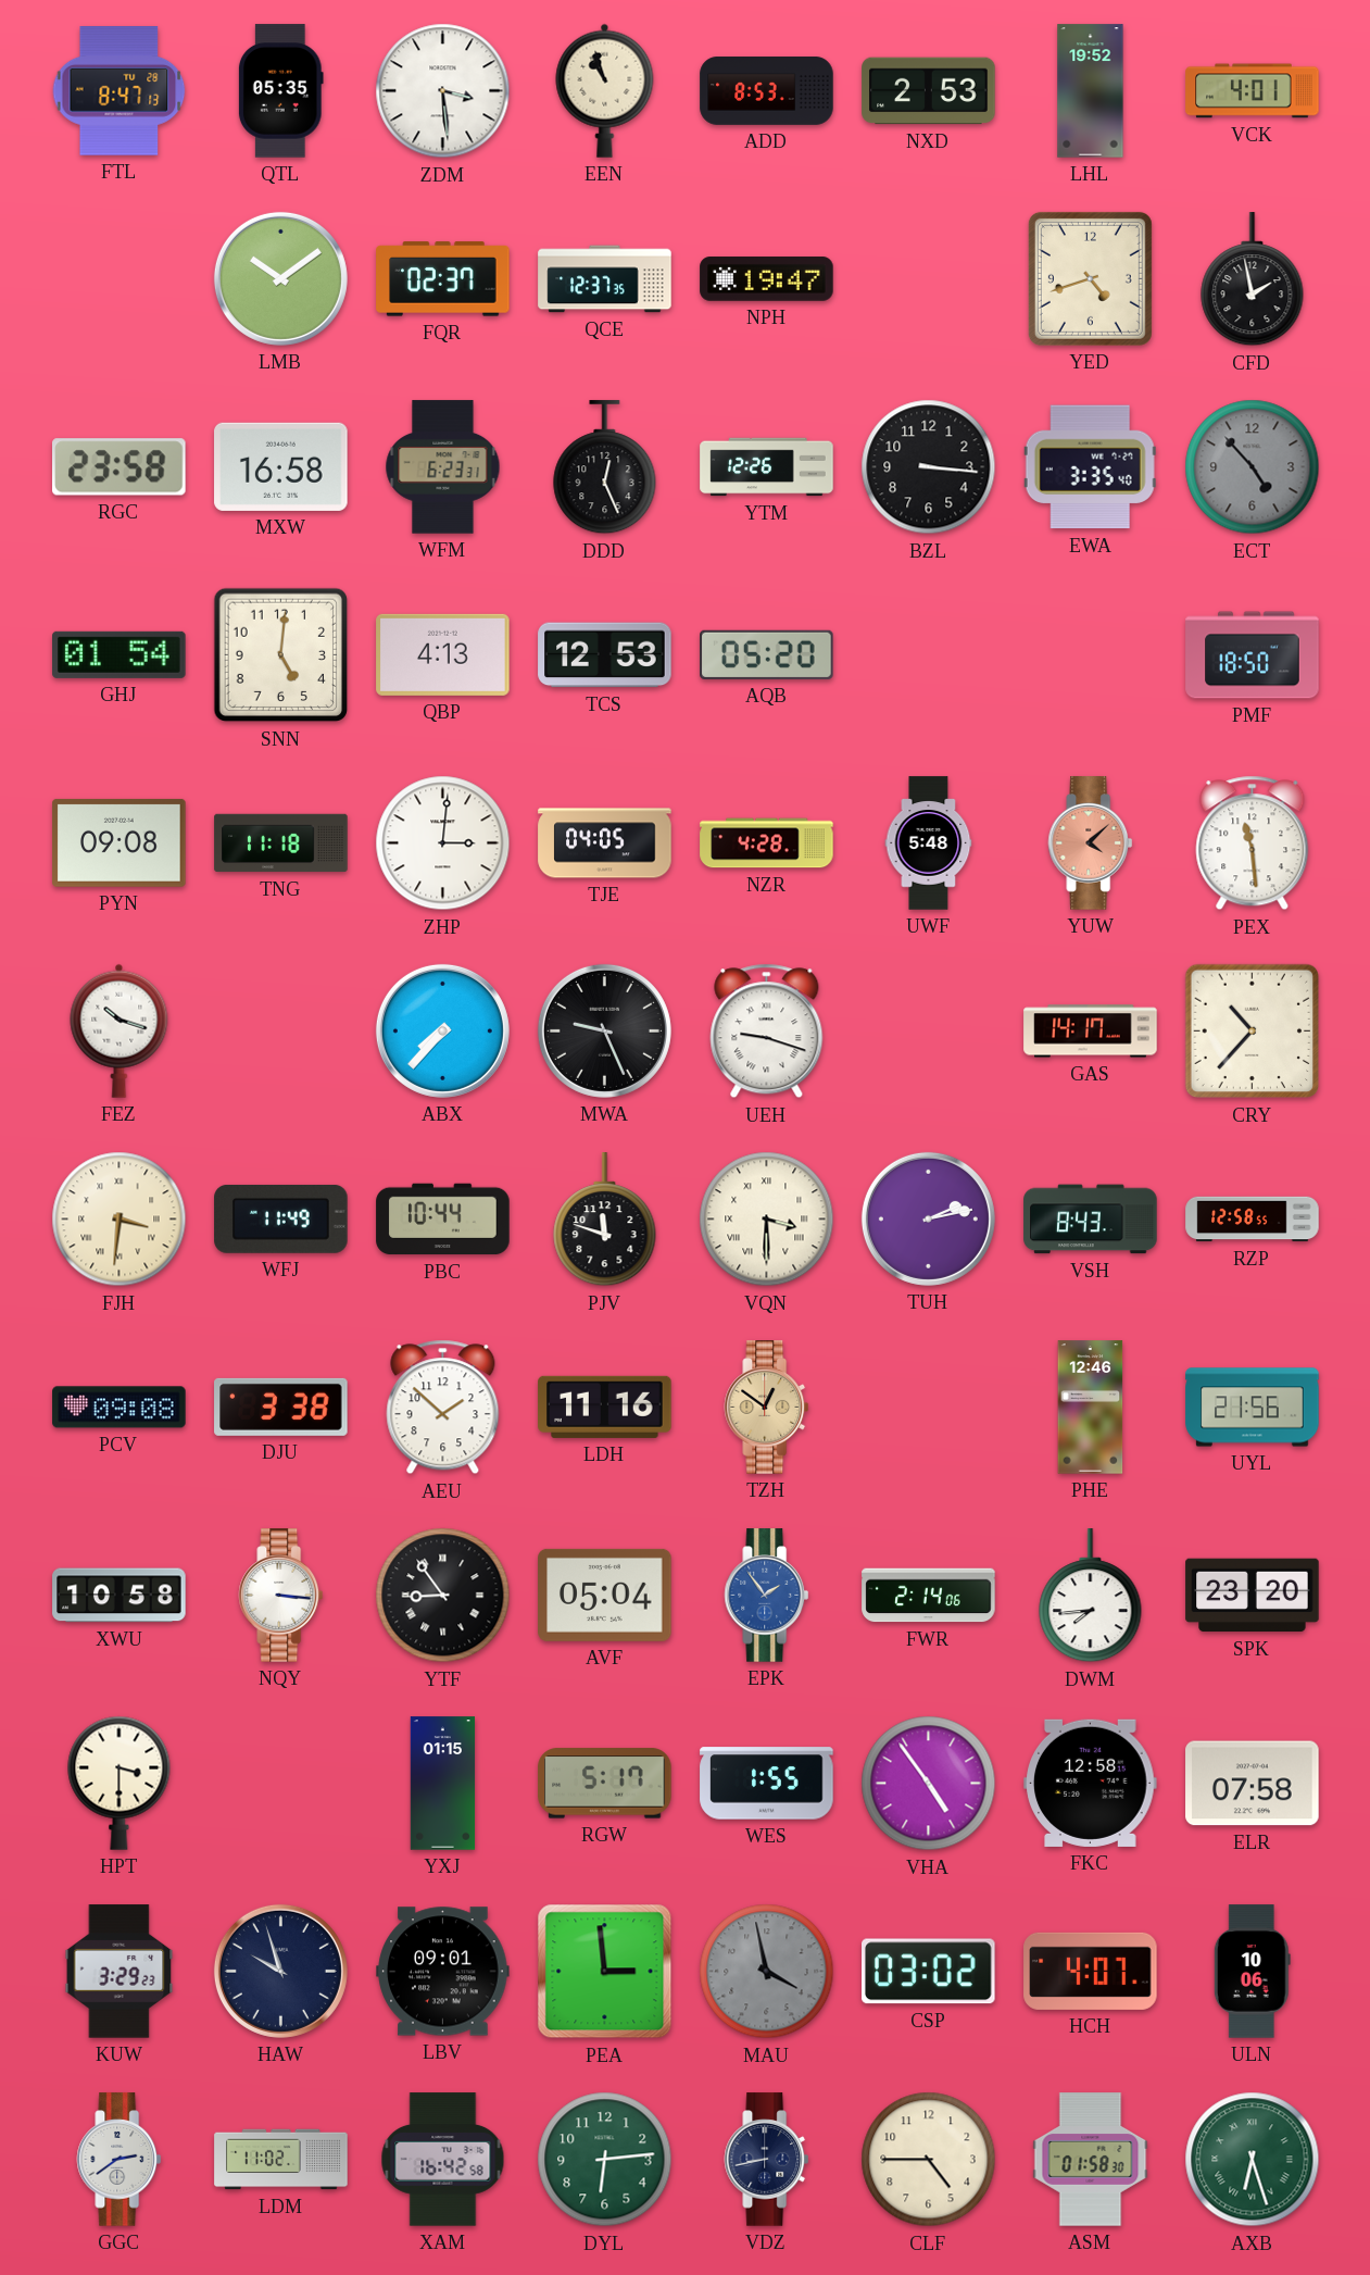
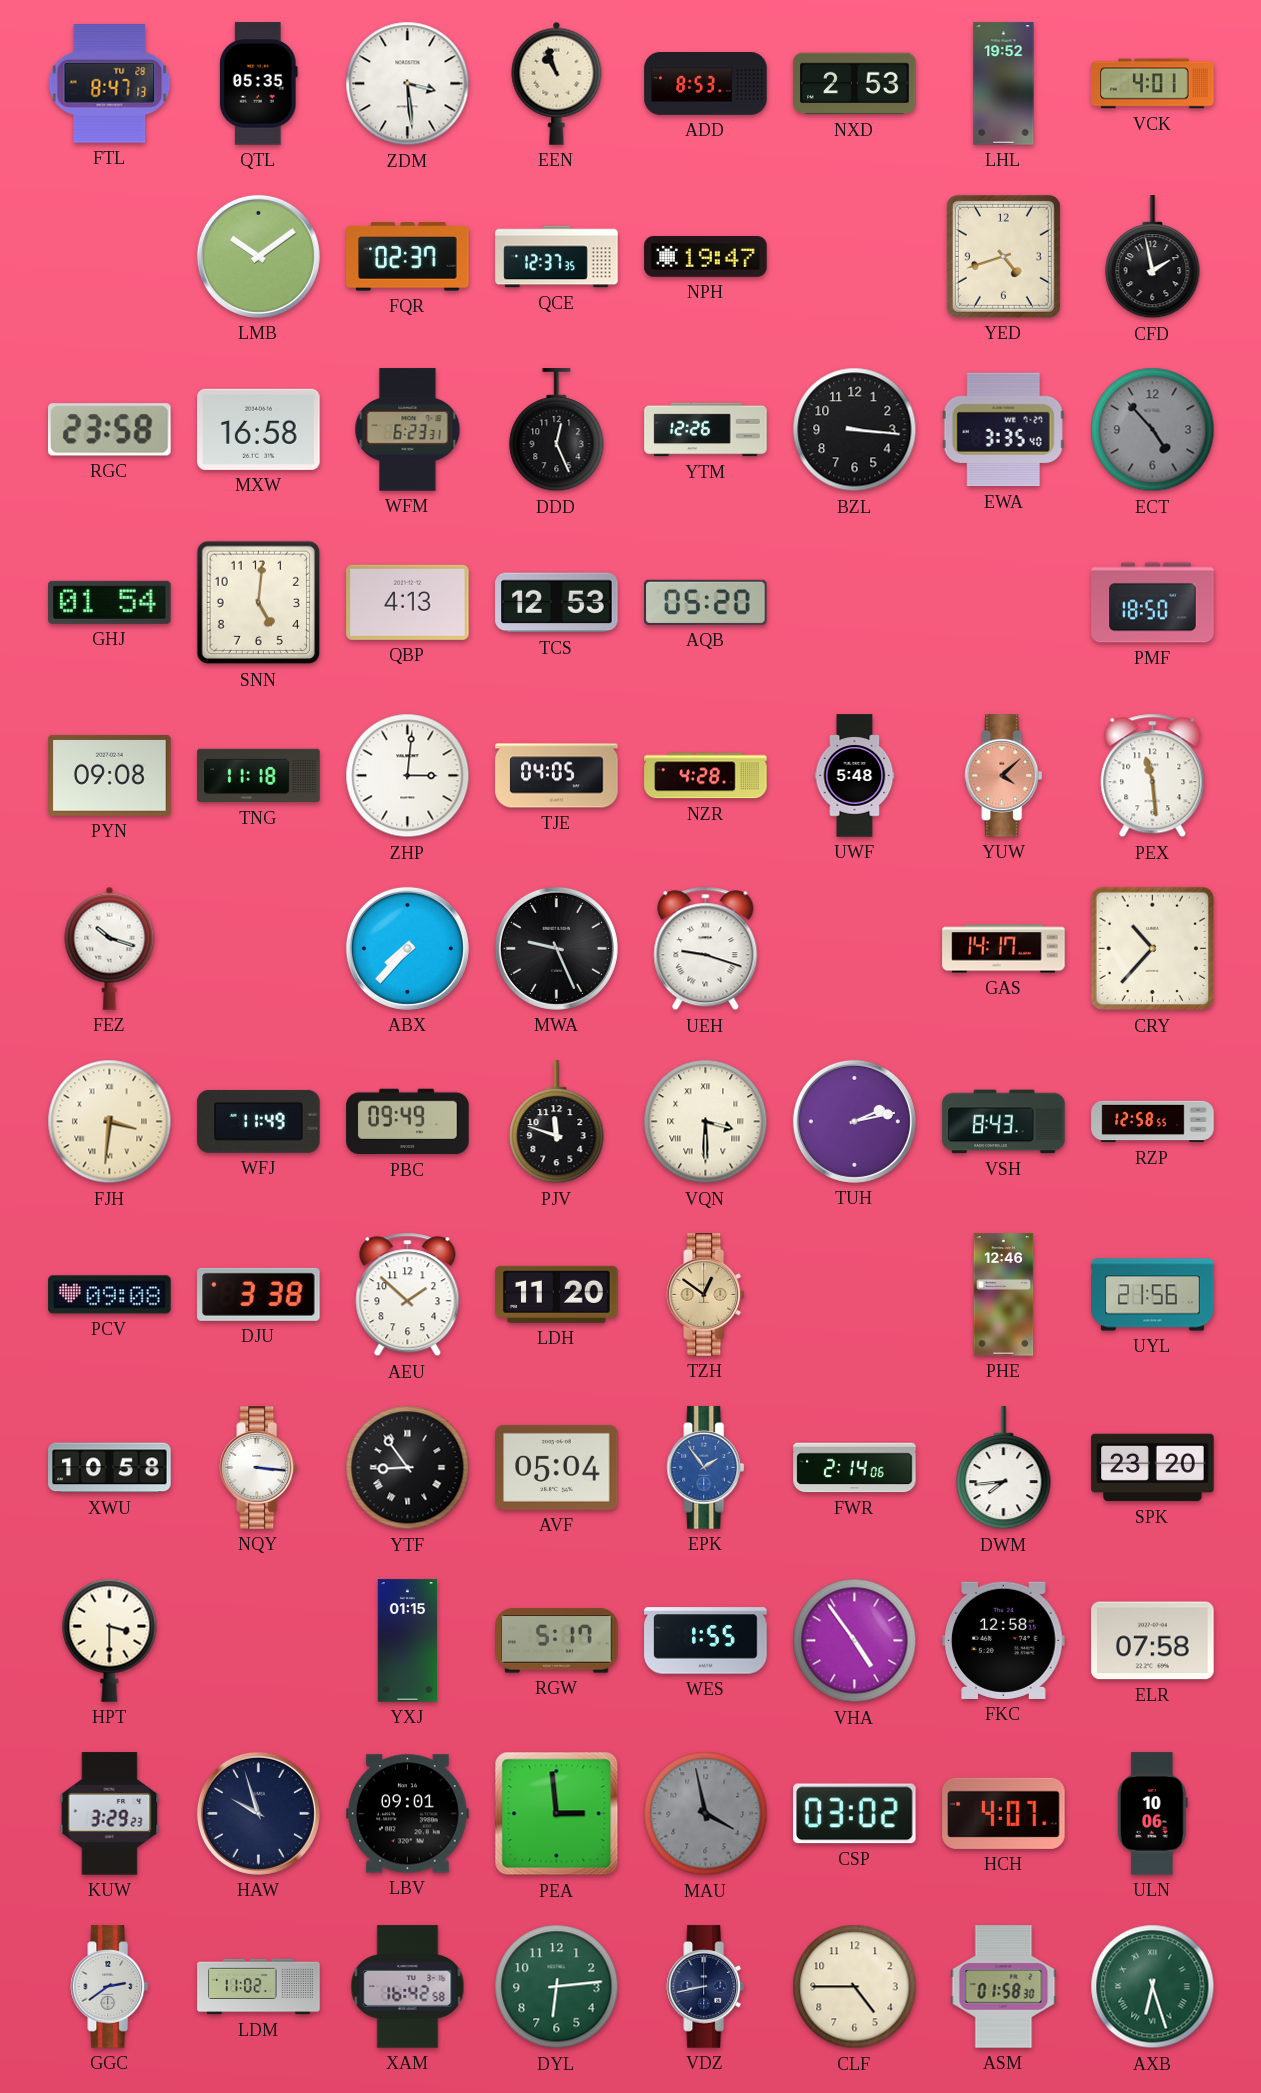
PBC: 10:44 -> 09:49
LDH: 11:16 -> 11:20
